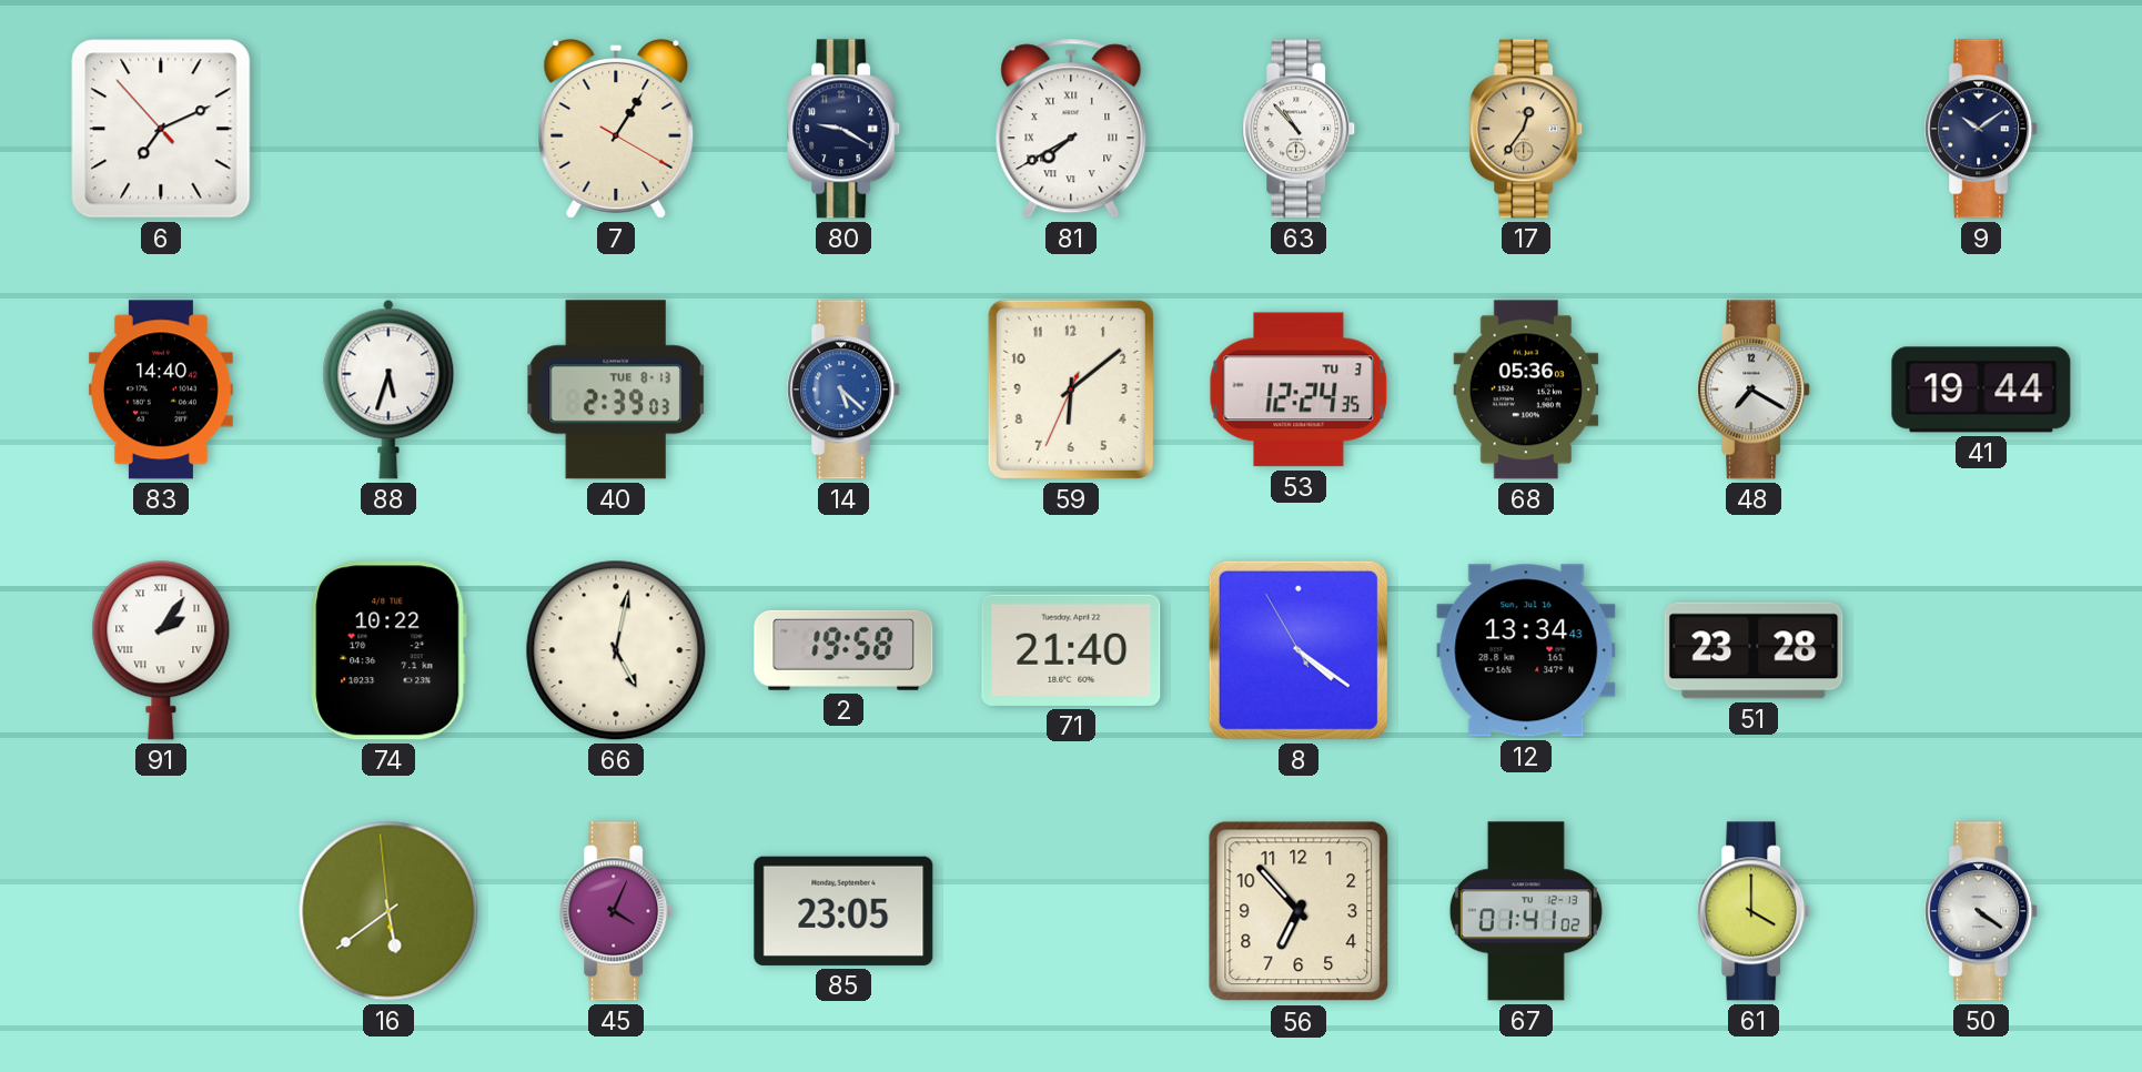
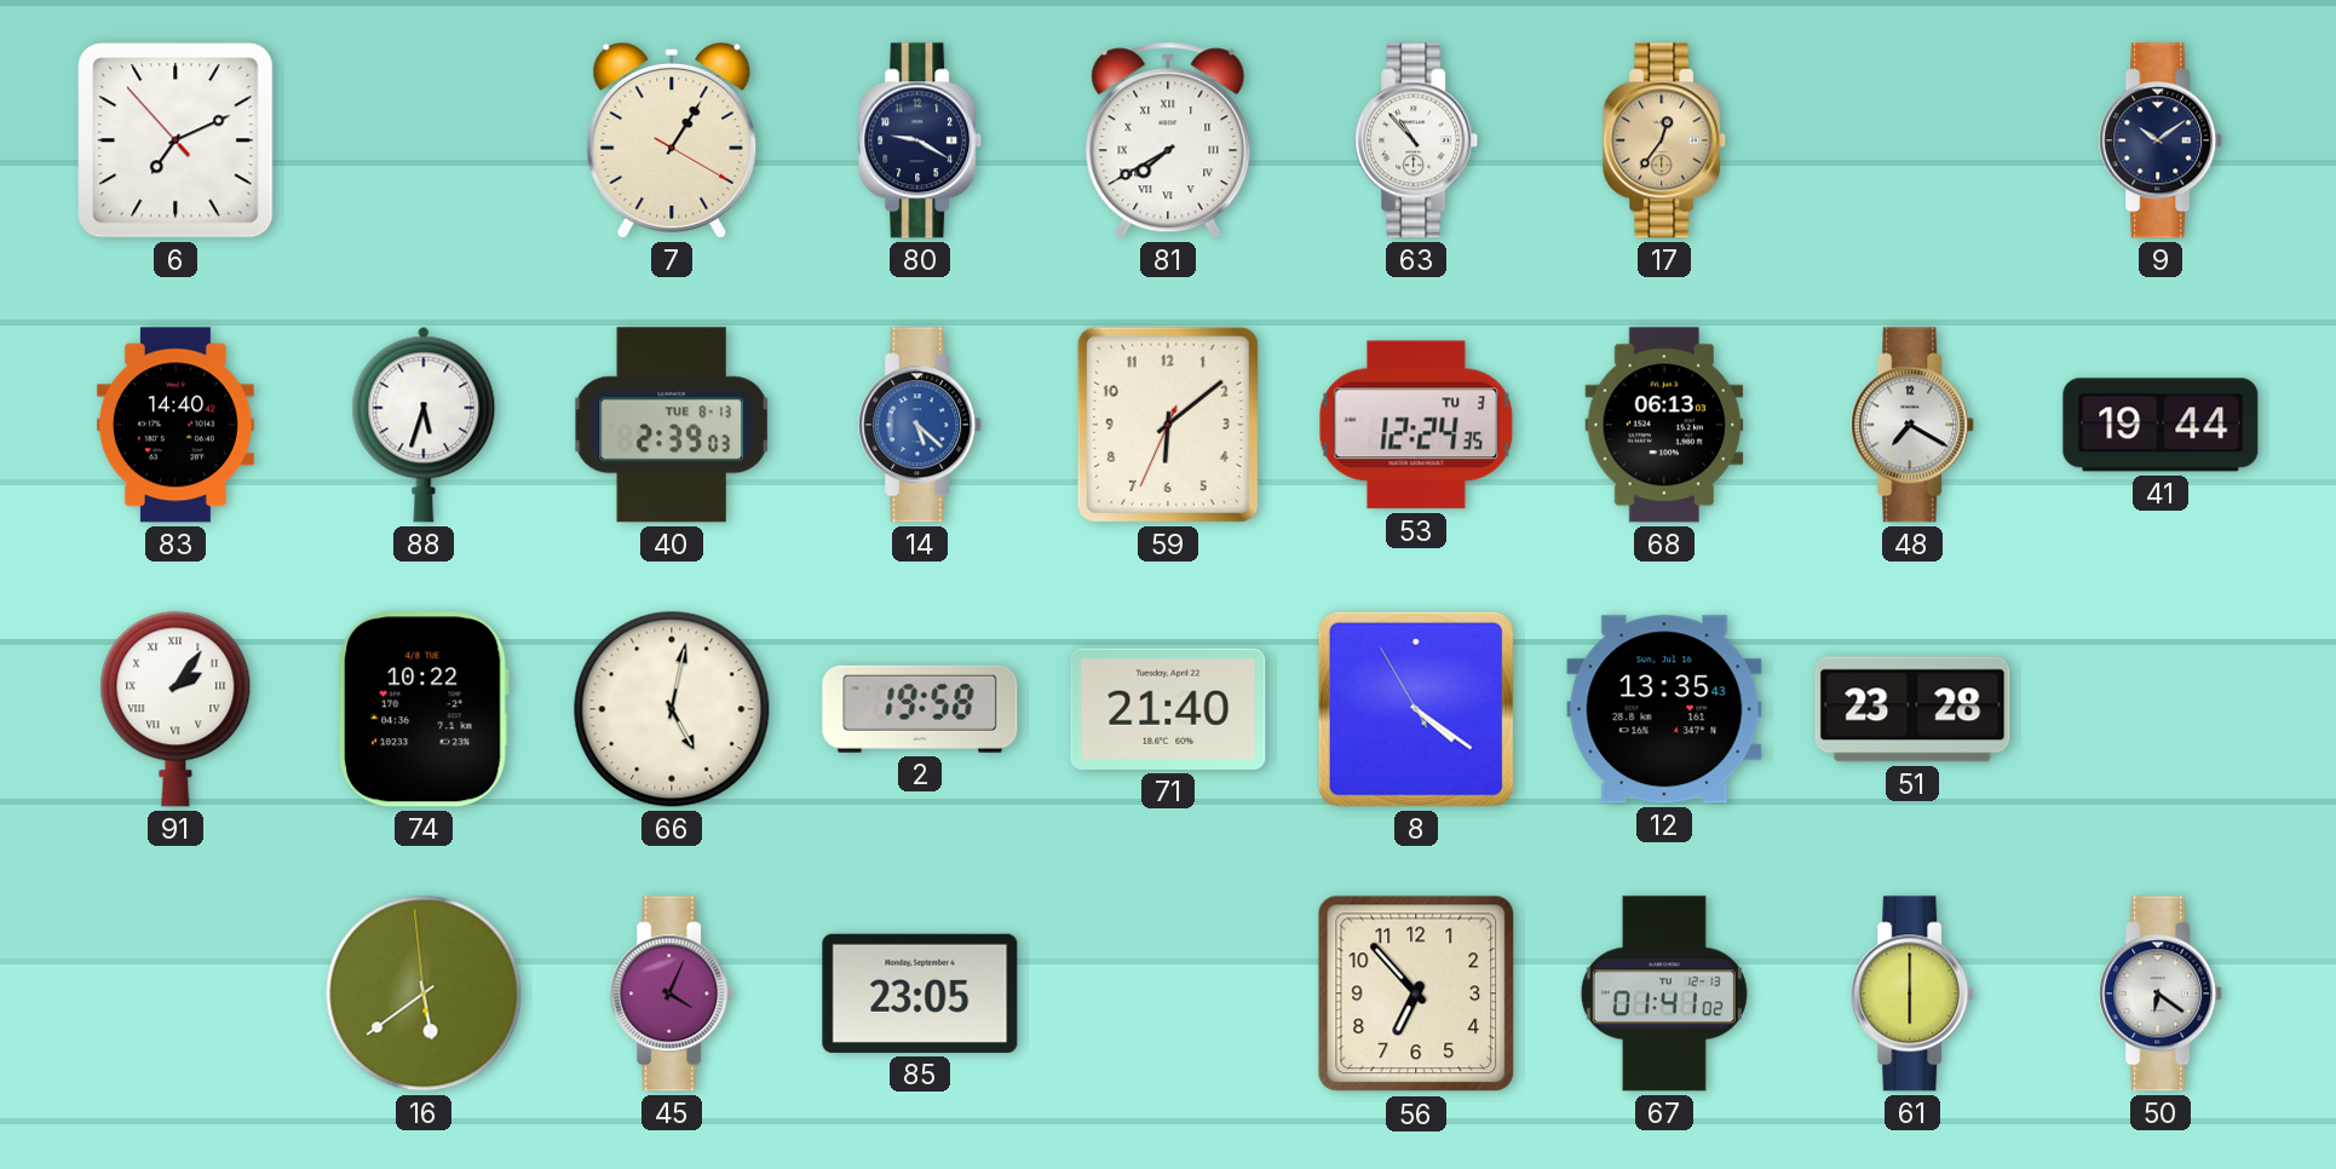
68: 05:36 -> 06:13
12: 13:34 -> 13:35
61: 4:00 -> 6:00
50: 4:21 -> 6:21
